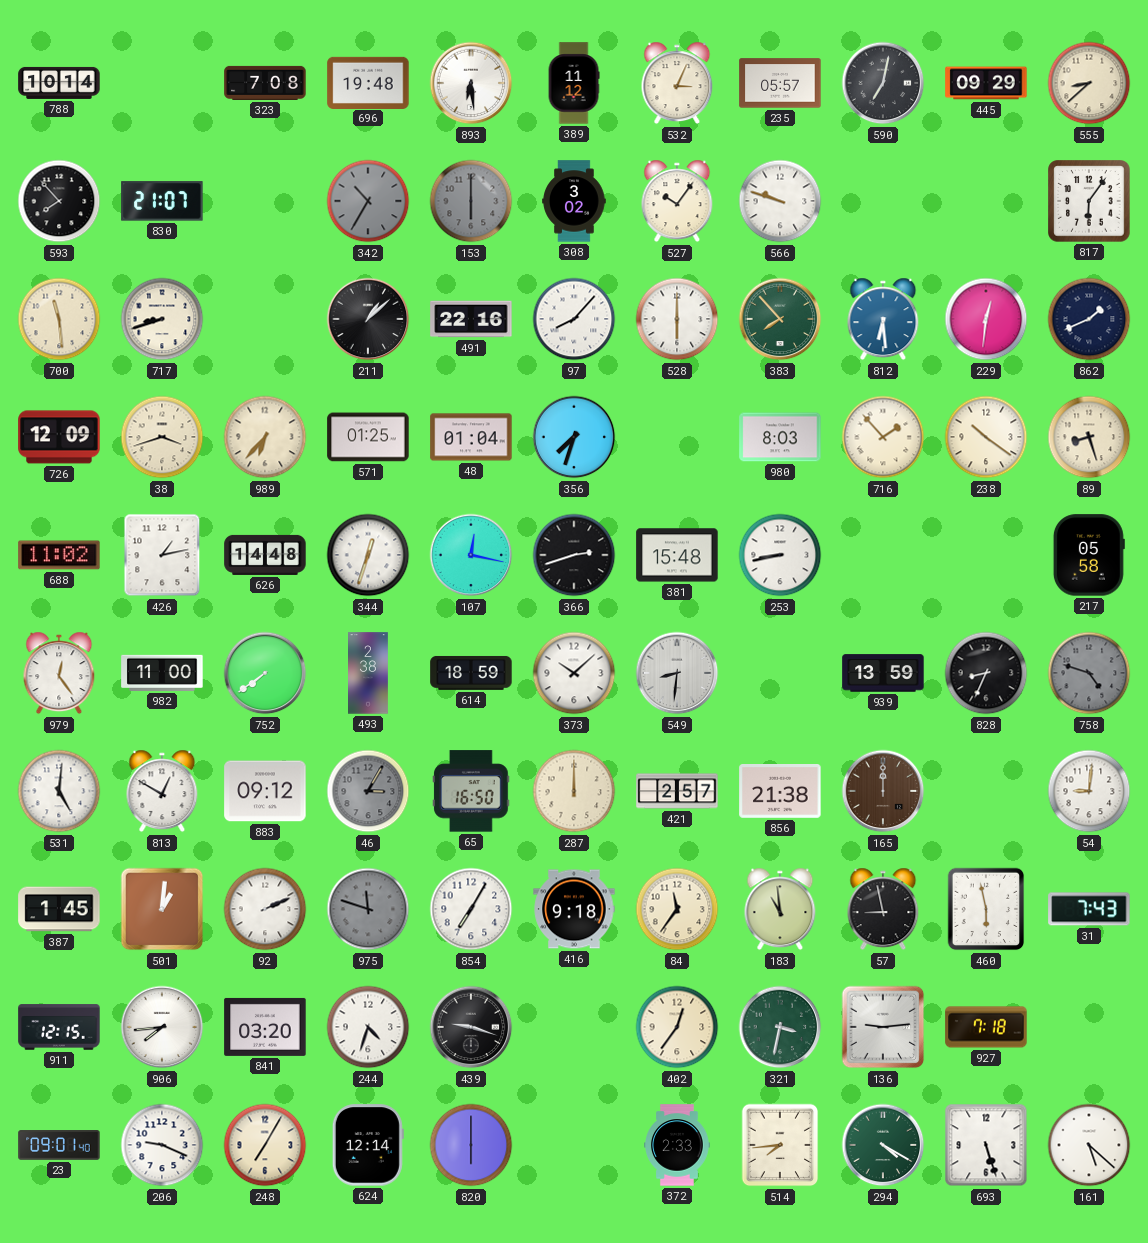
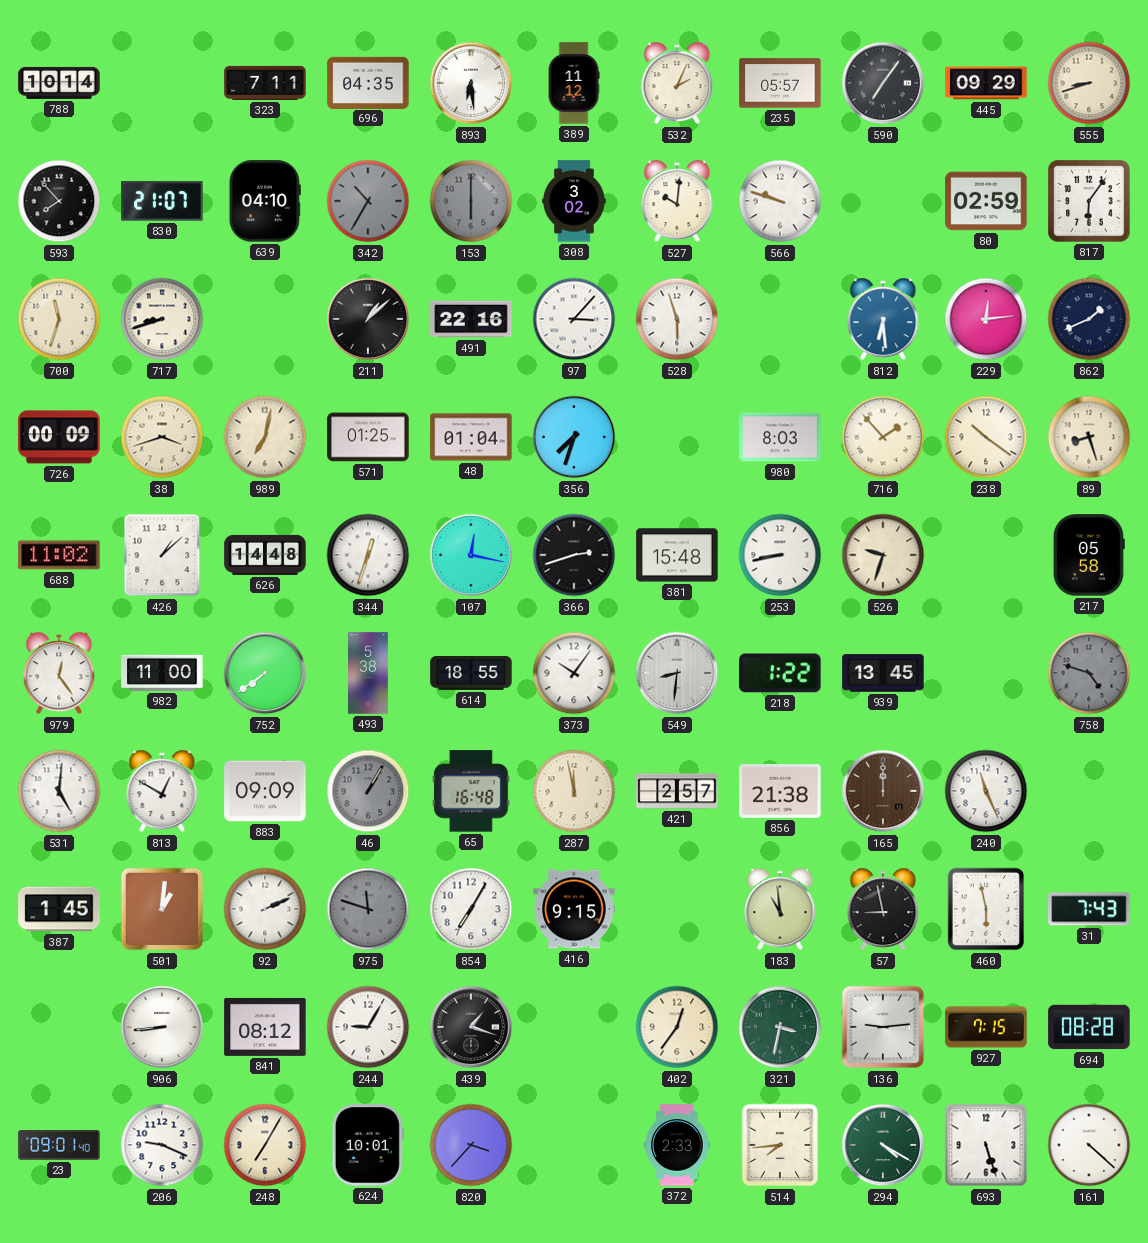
323: 7:08 -> 7:11
696: 19:48 -> 04:35
532: 3:04 -> 2:04
590: 7:02 -> 7:06
555: 8:38 -> 8:42
639: none -> 04:10
527: 10:06 -> 10:01
80: none -> 02:59
700: 11:29 -> 11:33
97: 8:07 -> 3:07
528: 6:00 -> 5:57
383: 7:53 -> none
229: 12:31 -> 12:14
726: 12:09 -> 00:09
989: 6:37 -> 7:02
426: 1:13 -> 1:08
526: none -> 9:33
493: 2:38 -> 5:38
614: 18:59 -> 18:55
373: 10:08 -> 10:06
218: none -> 1:22
939: 13:59 -> 13:45
828: 8:34 -> none
883: 09:12 -> 09:09
46: 3:05 -> 1:05
65: 16:50 -> 16:48
287: 12:00 -> 11:58
240: none -> 11:26
54: 9:01 -> none
416: 9:18 -> 9:15
84: 11:36 -> none
911: 12:15 -> none
906: 7:44 -> 8:44
841: 03:20 -> 08:12
244: 4:33 -> 9:05
439: 9:18 -> 1:18
927: 7:18 -> 7:15
694: none -> 08:28
624: 12:14 -> 10:01
820: 6:00 -> 3:37
161: 5:22 -> 4:22
